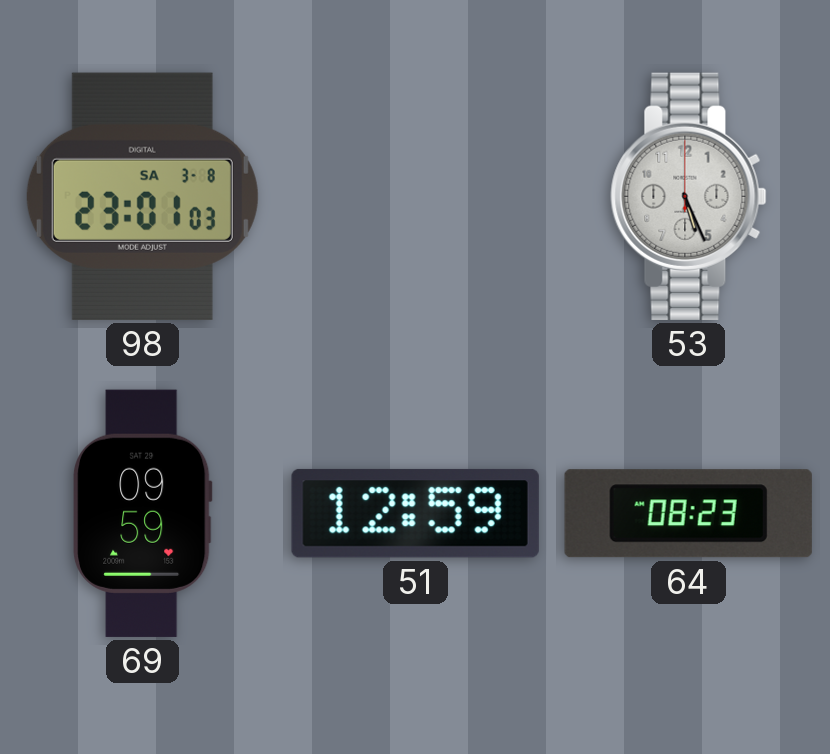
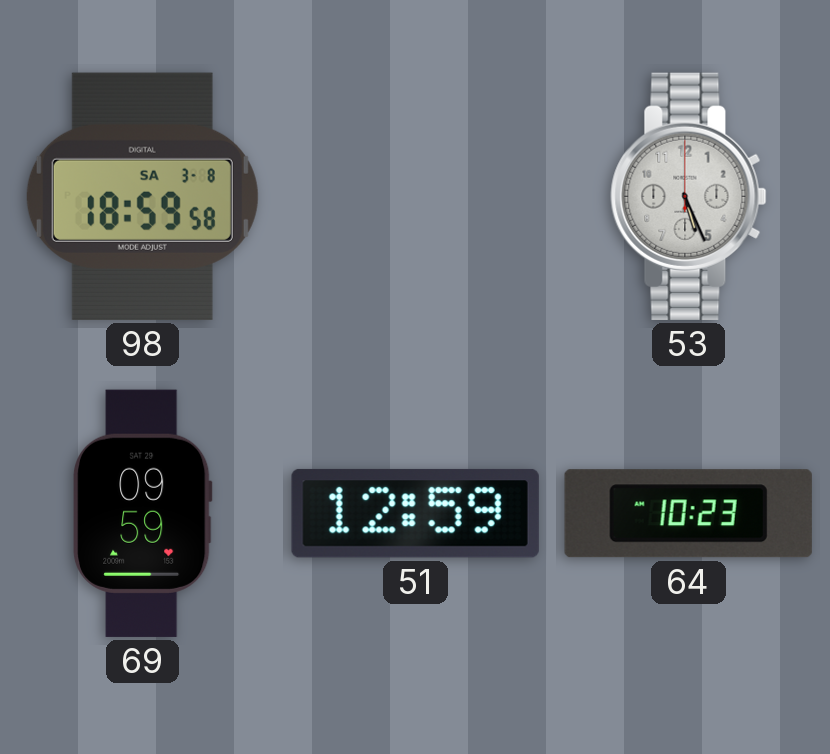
98: 23:01 -> 18:59
64: 08:23 -> 10:23
